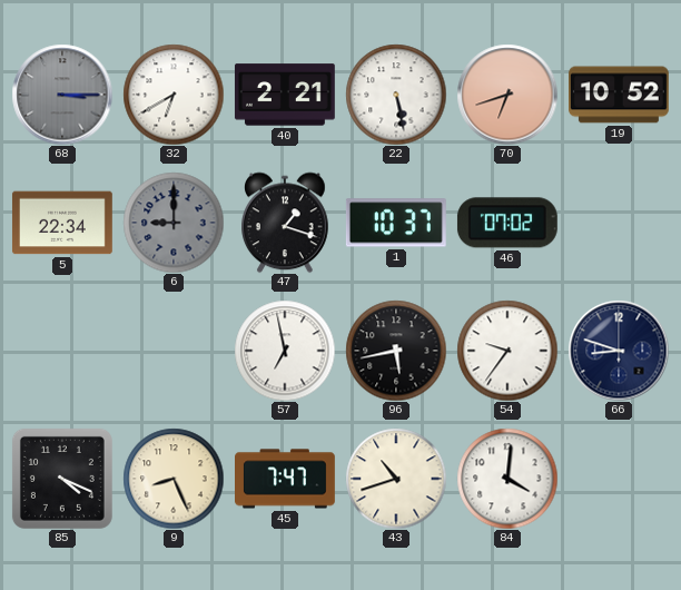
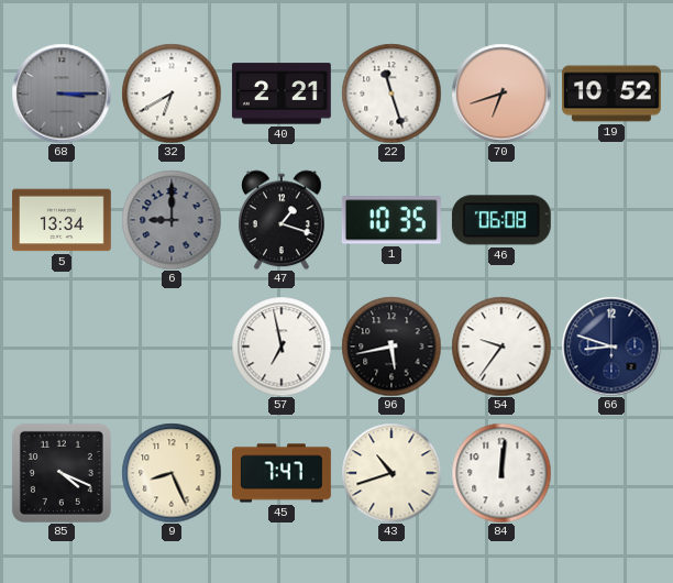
22: 5:28 -> 11:27
5: 22:34 -> 13:34
1: 10:37 -> 10:35
46: 07:02 -> 06:08
84: 4:01 -> 12:01
